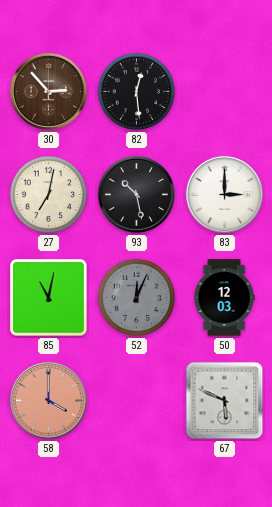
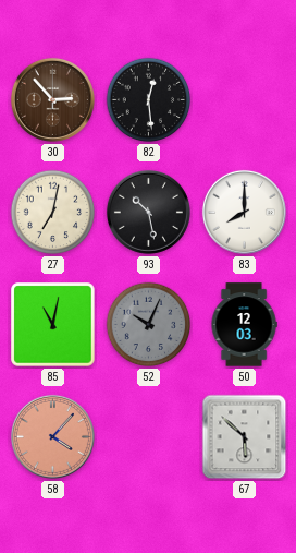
83: 3:00 -> 8:00
52: 12:04 -> 10:04
58: 4:00 -> 4:07
67: 5:49 -> 5:52
